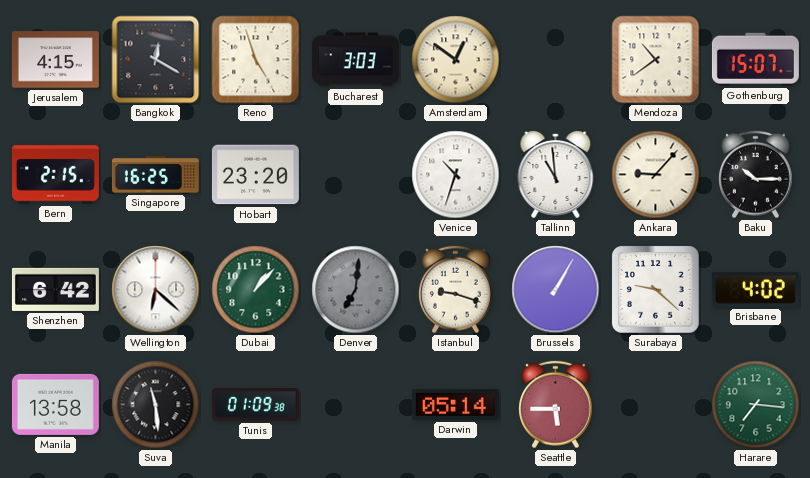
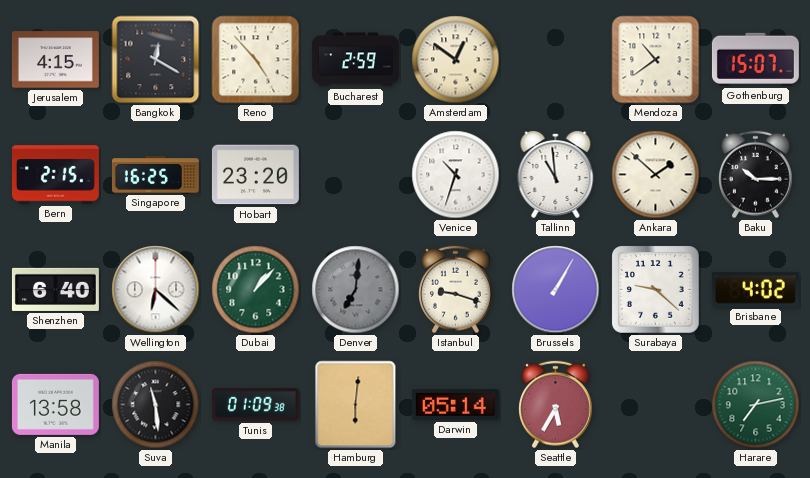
Reno: 4:57 -> 4:53
Bucharest: 3:03 -> 2:59
Ankara: 9:07 -> 1:52
Shenzhen: 6:42 -> 6:40
Hamburg: none -> 6:01
Seattle: 5:45 -> 5:35
Harare: 7:16 -> 7:13
